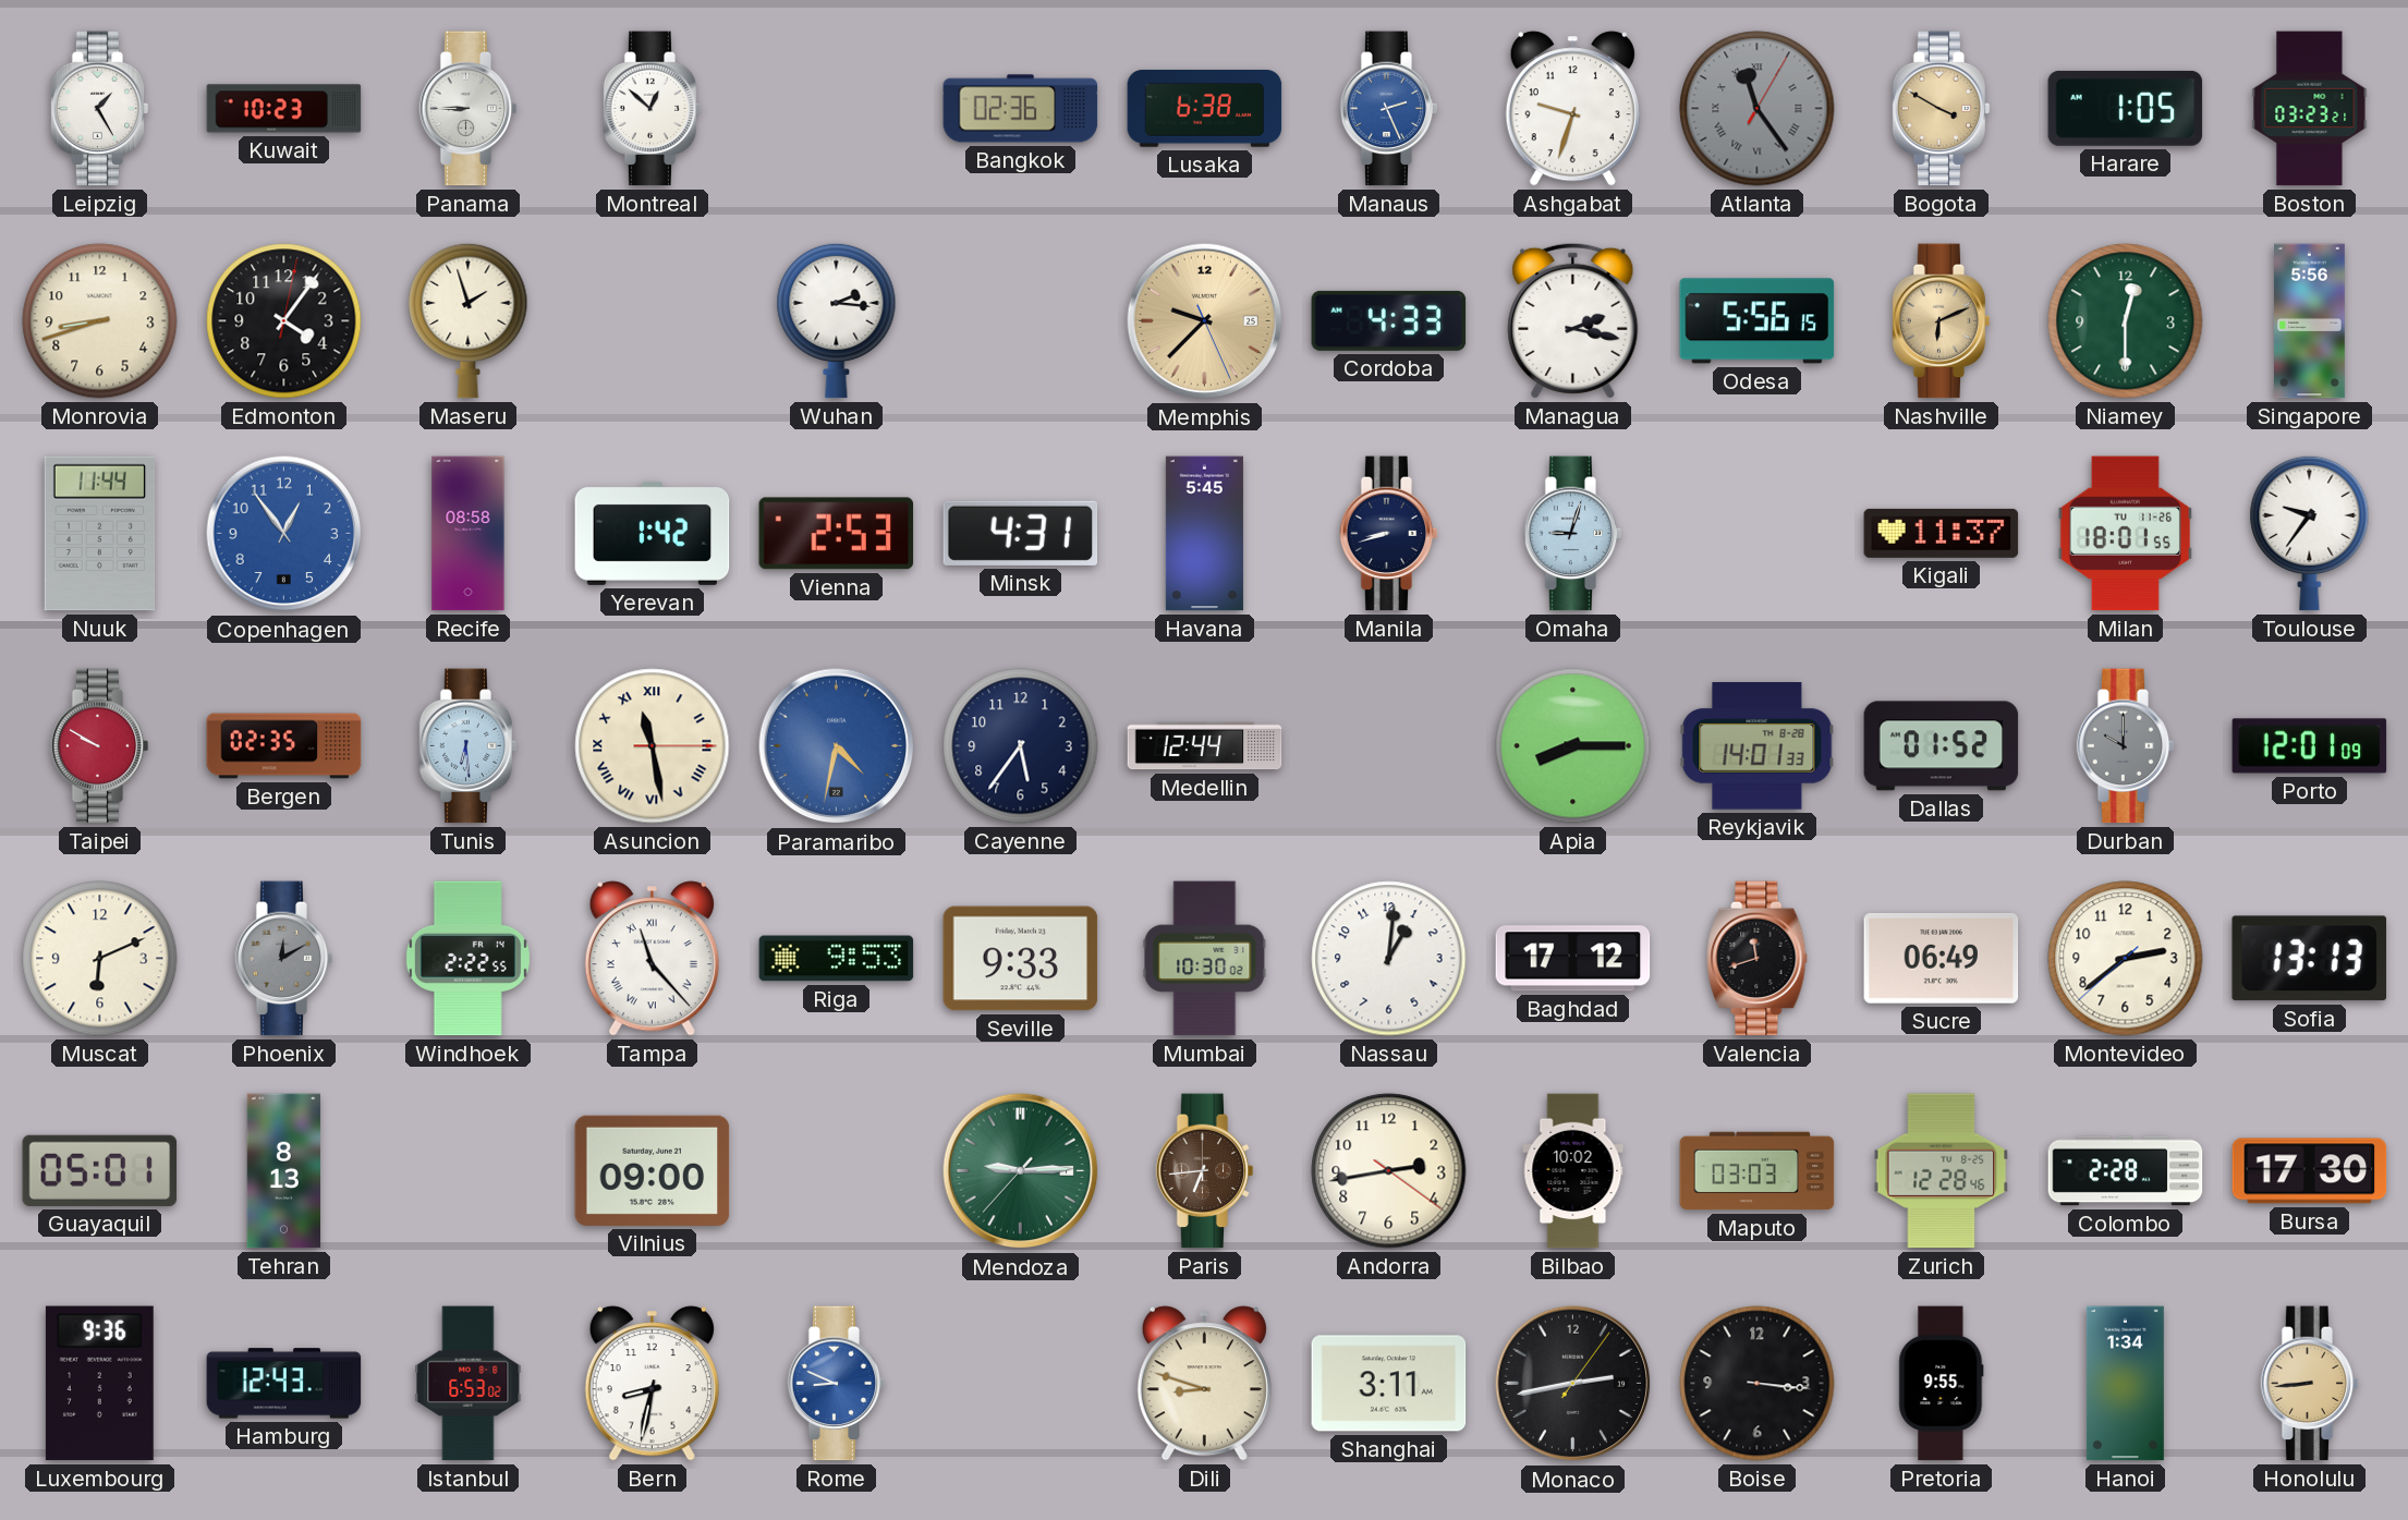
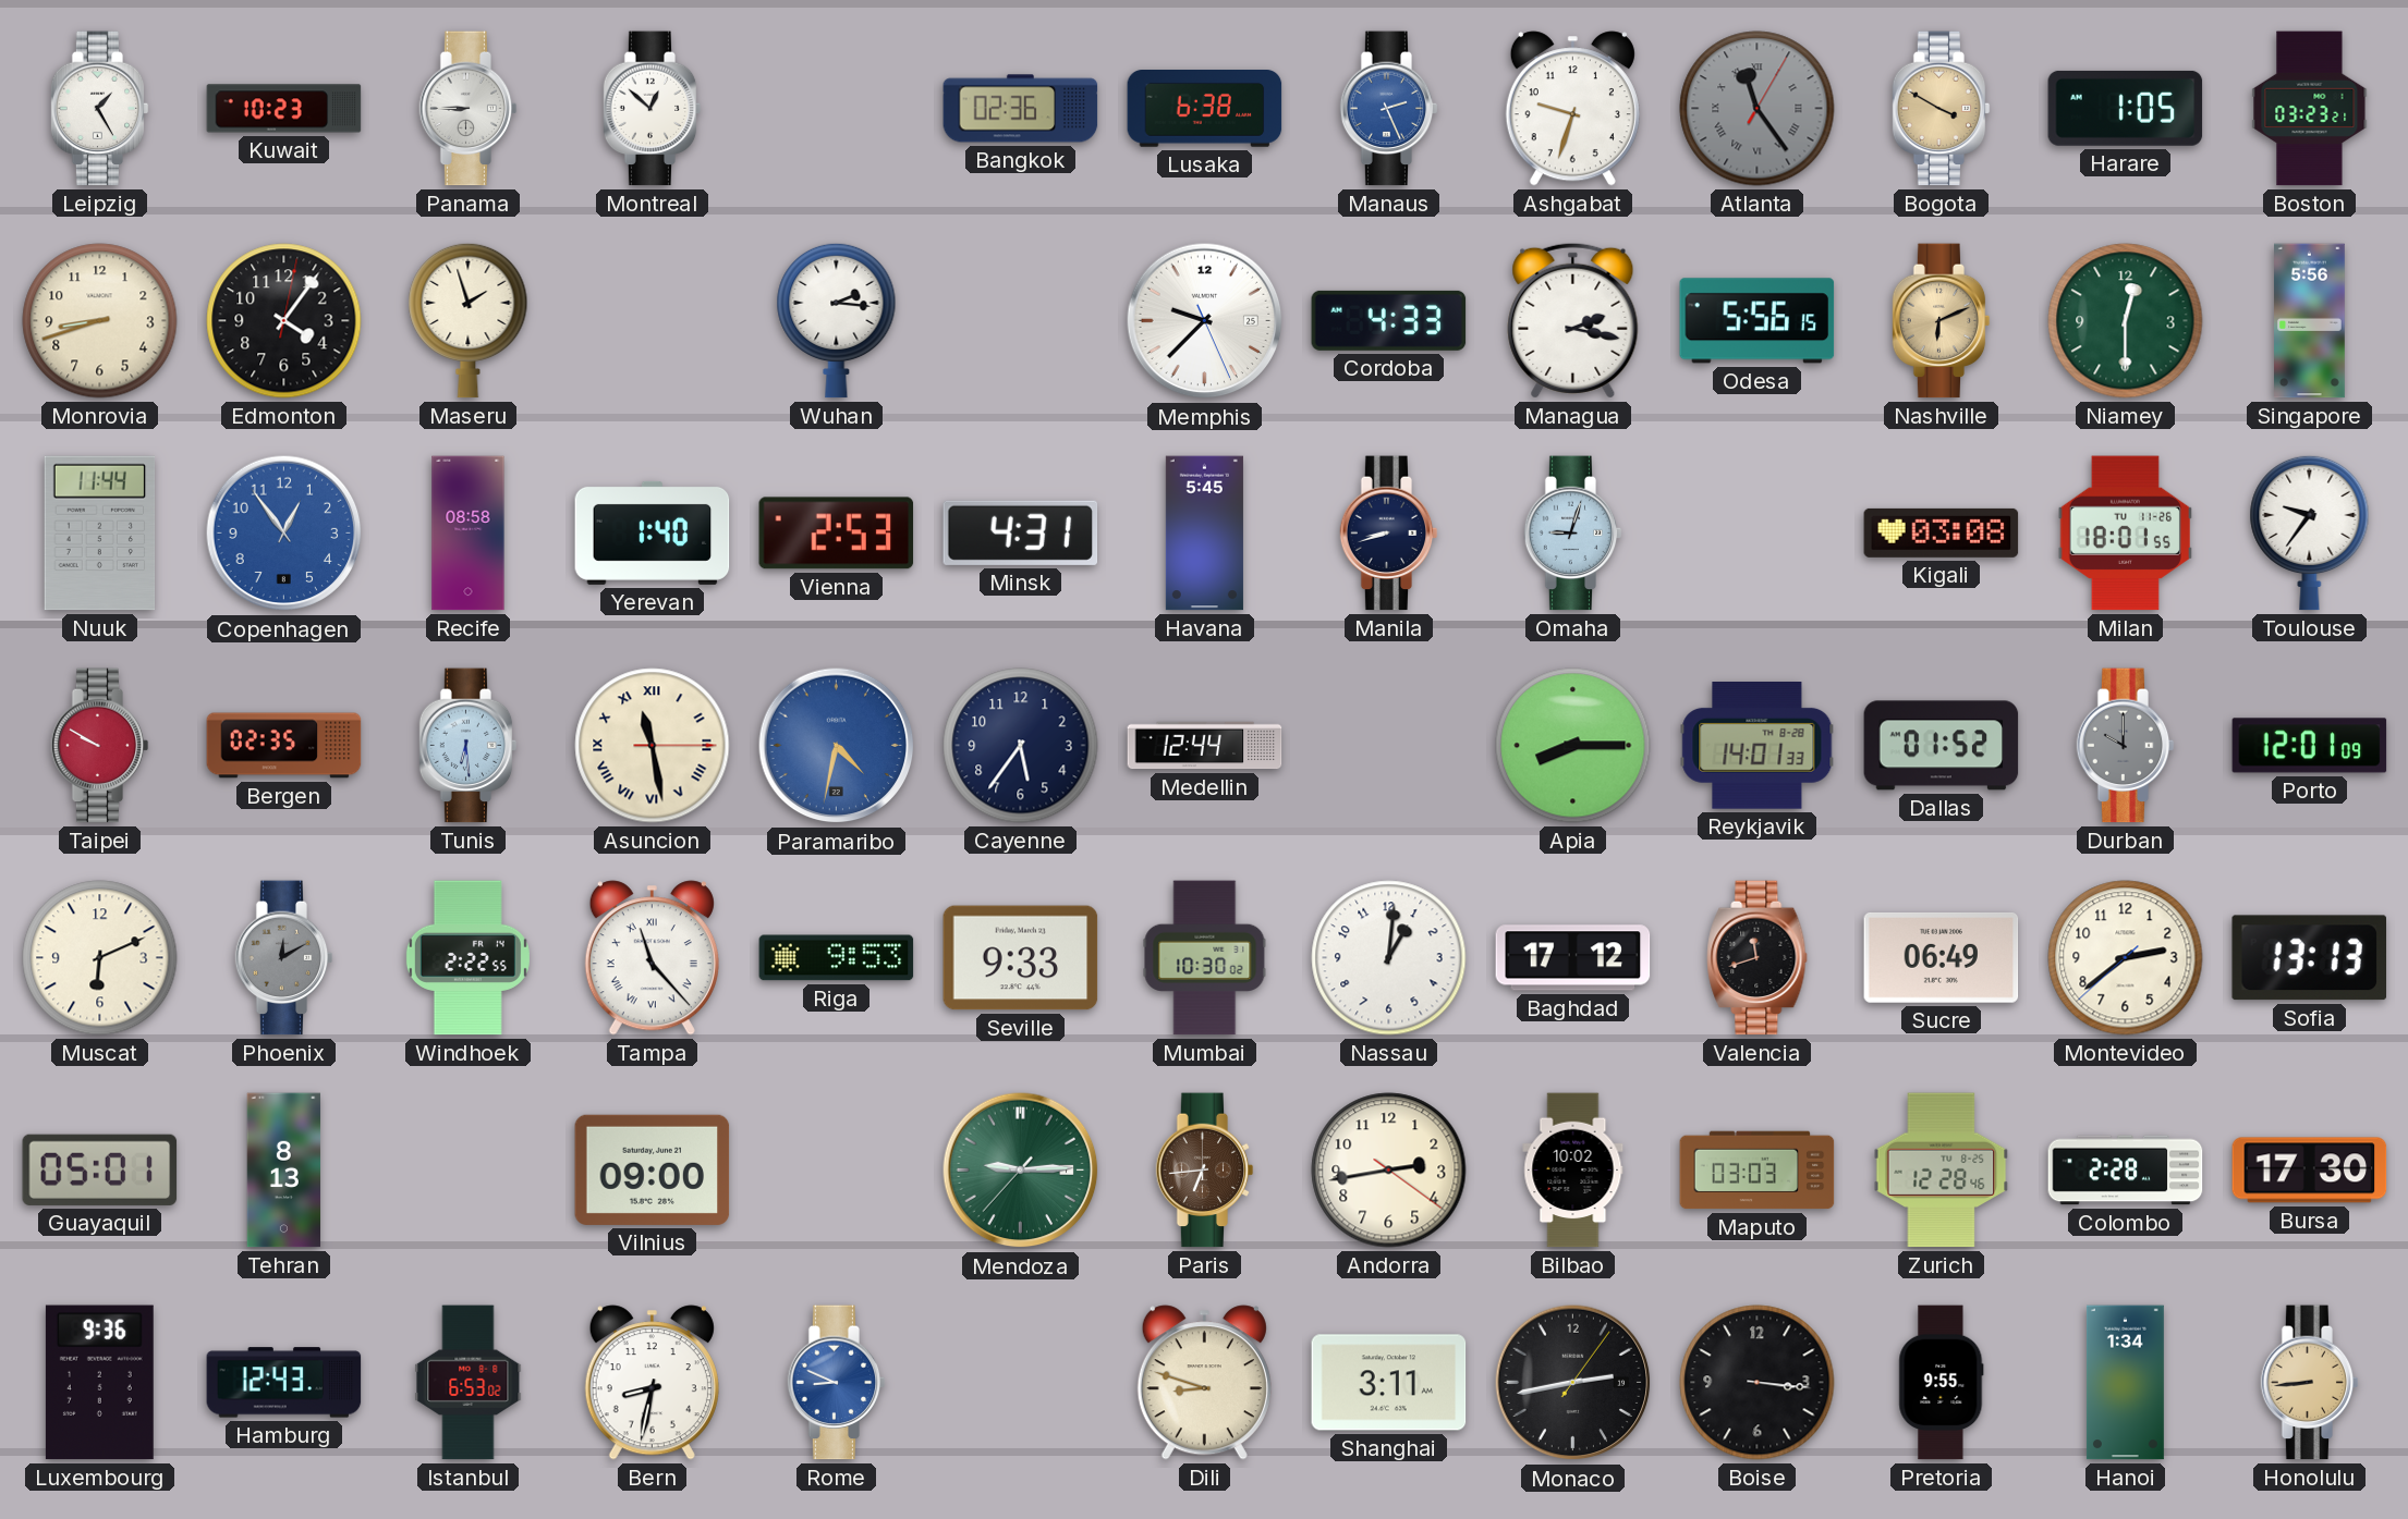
Memphis dial: champagne -> white
Yerevan: 1:42 -> 1:40
Kigali: 11:37 -> 03:08
